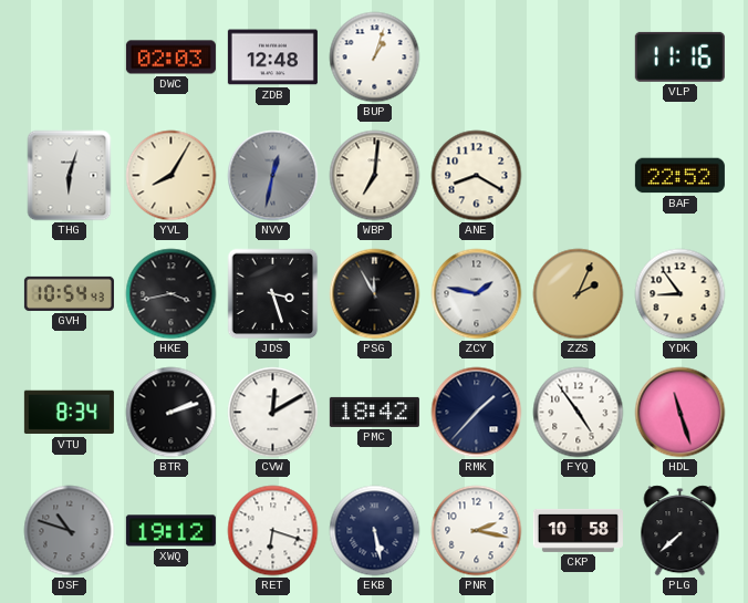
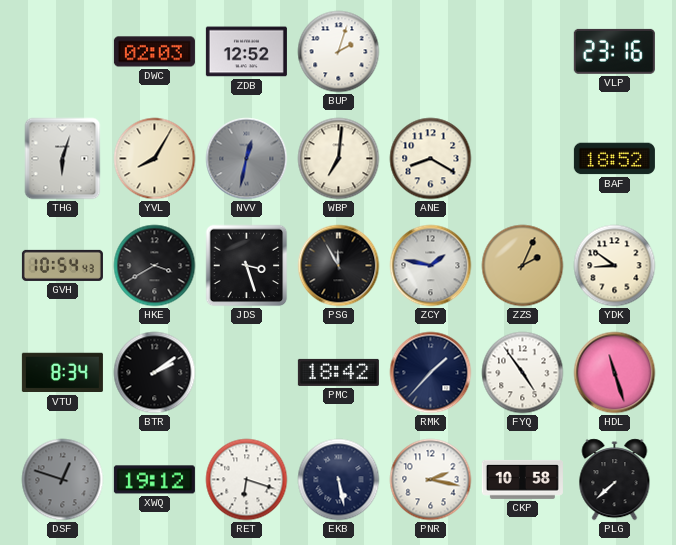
ZDB: 12:48 -> 12:52
BUP: 1:03 -> 2:03
VLP: 11:16 -> 23:16
BAF: 22:52 -> 18:52
HKE: 3:43 -> 3:40
YDK: 8:54 -> 8:51
BTR: 2:12 -> 2:09
CVW: 12:10 -> none
DSF: 10:48 -> 12:48
